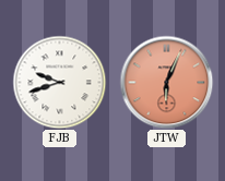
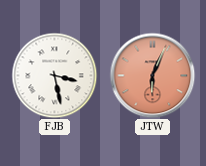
FJB: 9:42 -> 3:28
